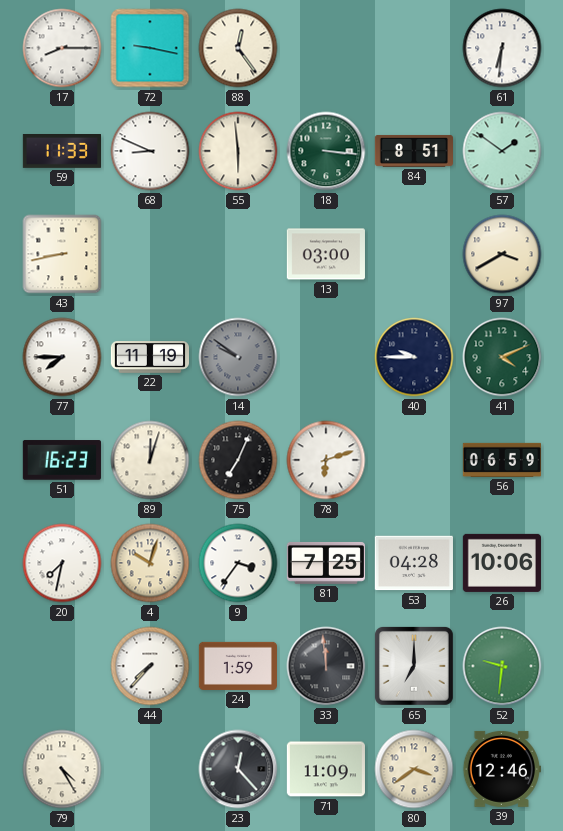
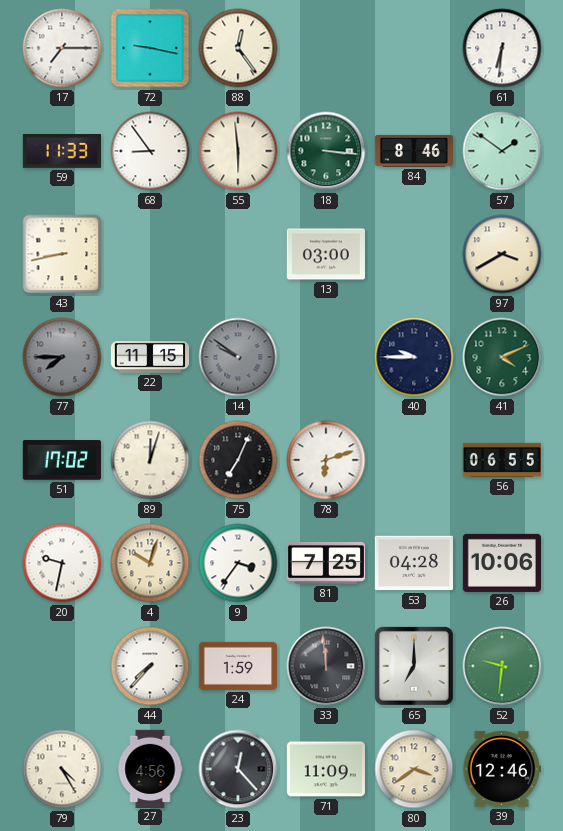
17: 8:15 -> 7:15
68: 8:49 -> 8:54
84: 8:51 -> 8:46
77 dial: white -> grey
22: 11:19 -> 11:15
51: 16:23 -> 17:02
56: 06:59 -> 06:55
20: 7:32 -> 9:32
27: none -> 4:56
